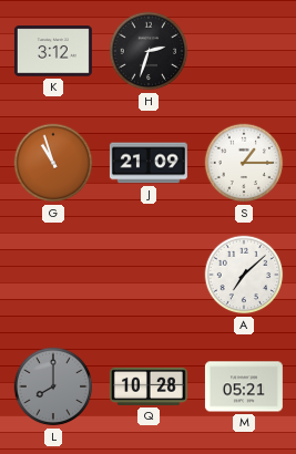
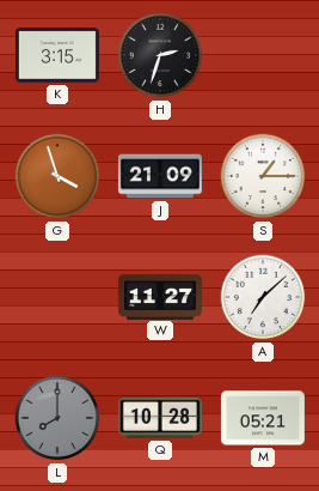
K: 3:12 -> 3:15
G: 10:57 -> 3:57
W: none -> 11:27
